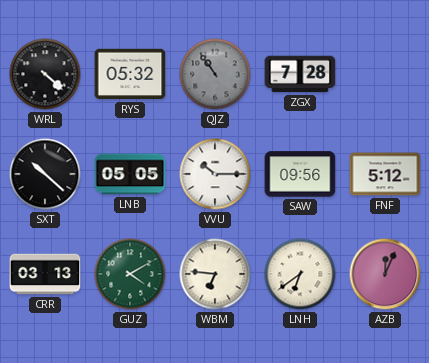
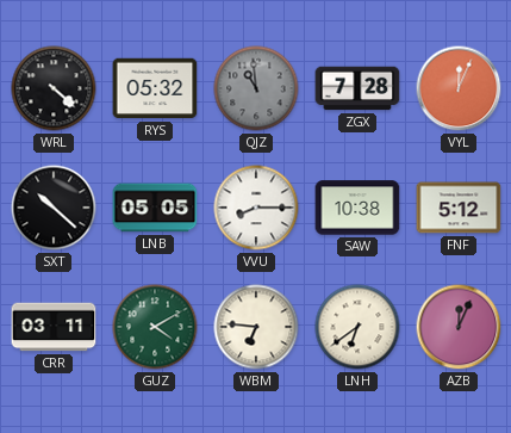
QJZ: 10:54 -> 10:59
VYL: none -> 12:04
VVU: 10:15 -> 8:15
SAW: 09:56 -> 10:38
CRR: 03:13 -> 03:11
